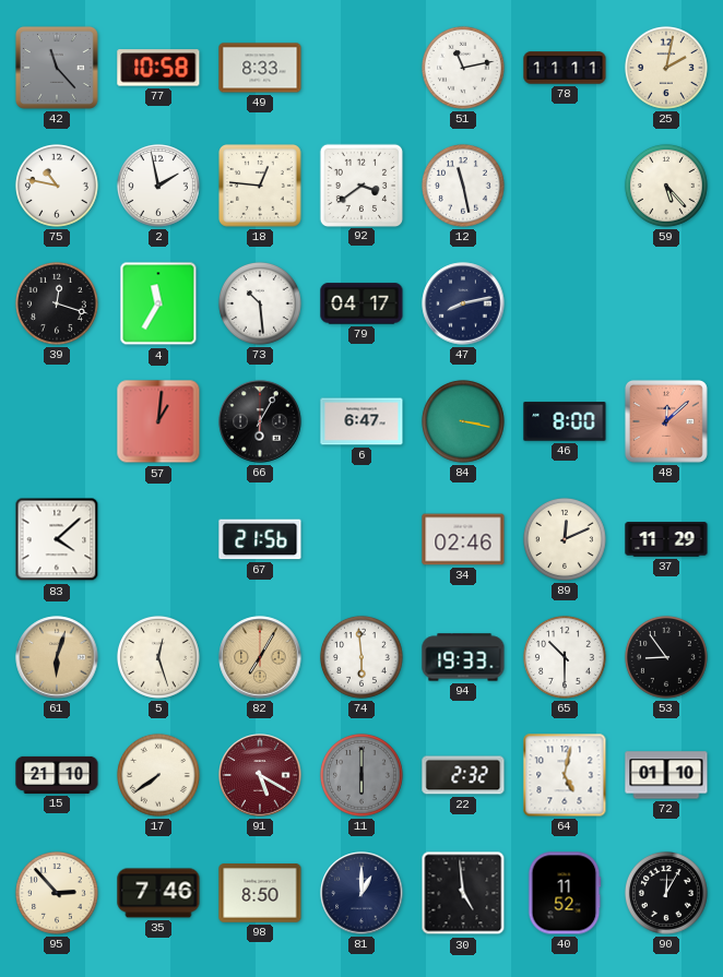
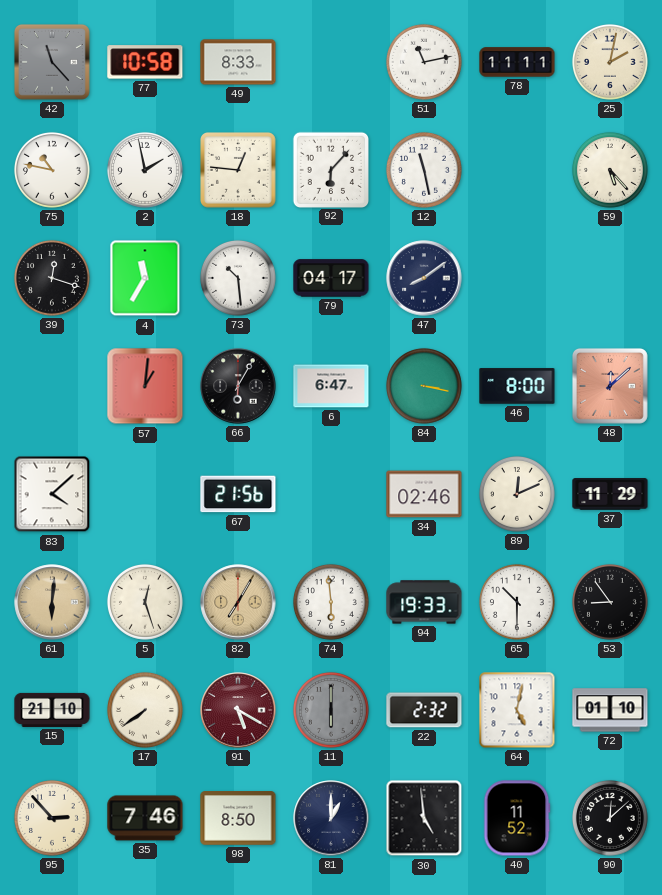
92: 3:39 -> 6:07
47: 8:13 -> 8:09
61: 6:03 -> 6:01
90: 12:05 -> 12:08
